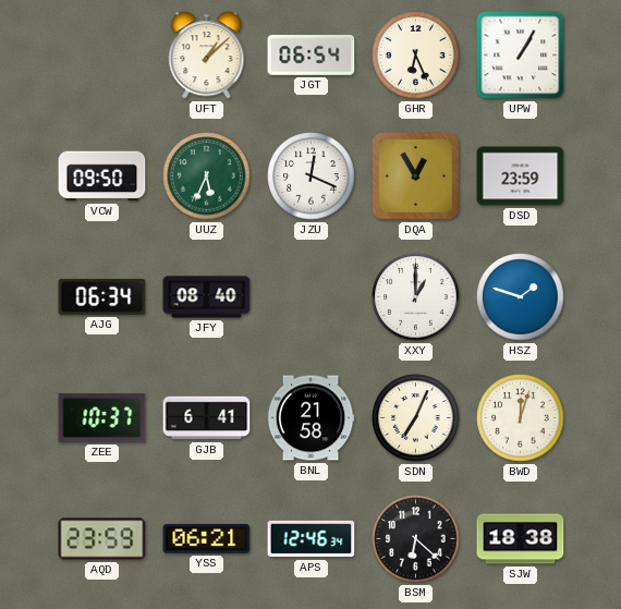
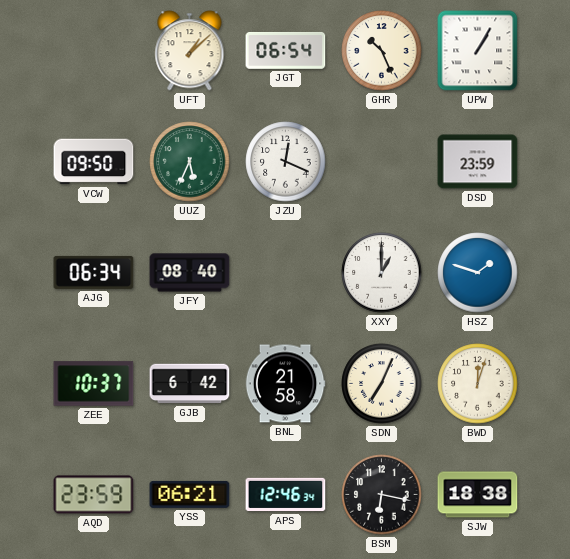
GHR: 6:26 -> 10:26
DQA: 12:55 -> none
GJB: 6:41 -> 6:42
BSM: 6:22 -> 6:17
